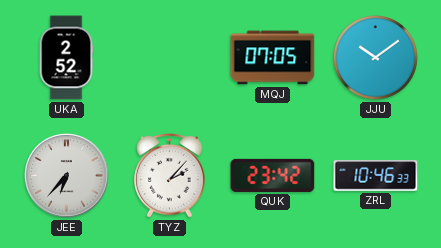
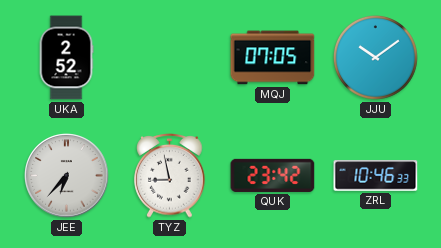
TYZ: 2:07 -> 8:58
